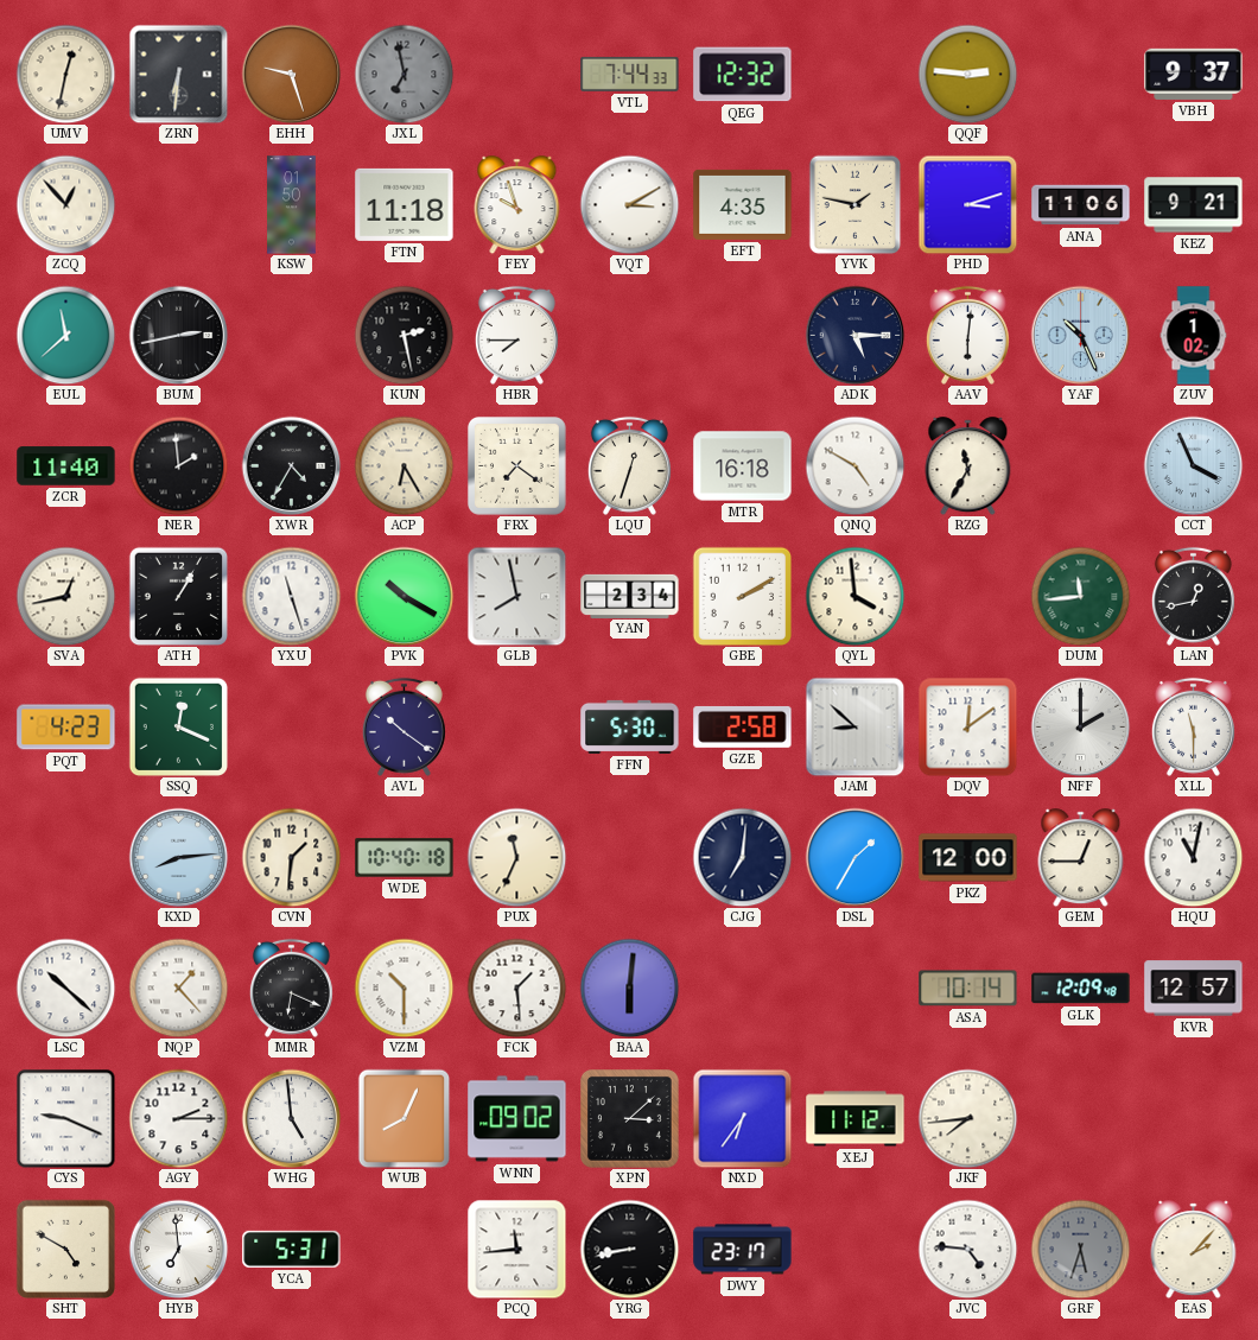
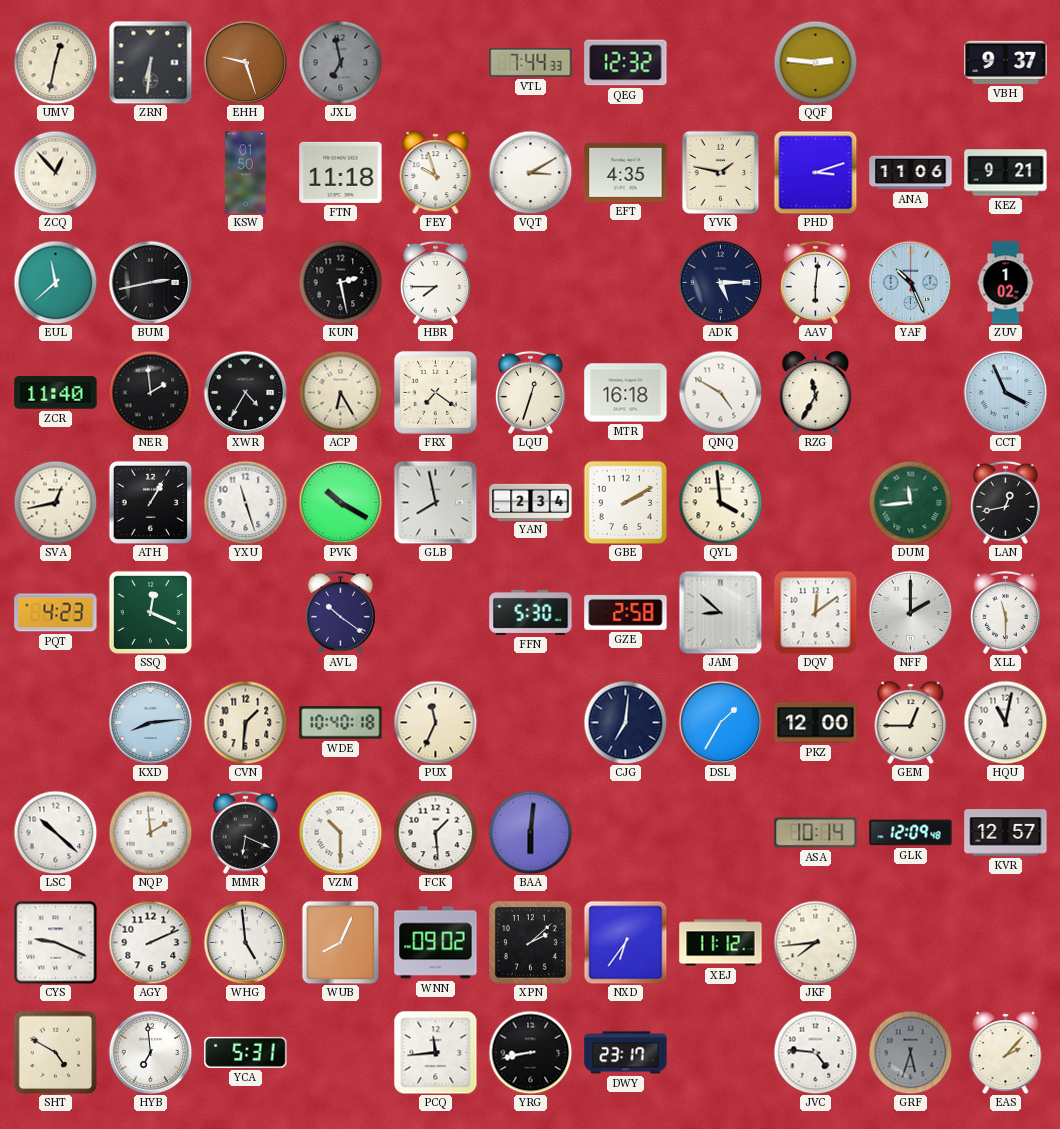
NQP: 1:23 -> 1:59
AGY: 2:15 -> 2:11
XPN: 3:08 -> 2:08
